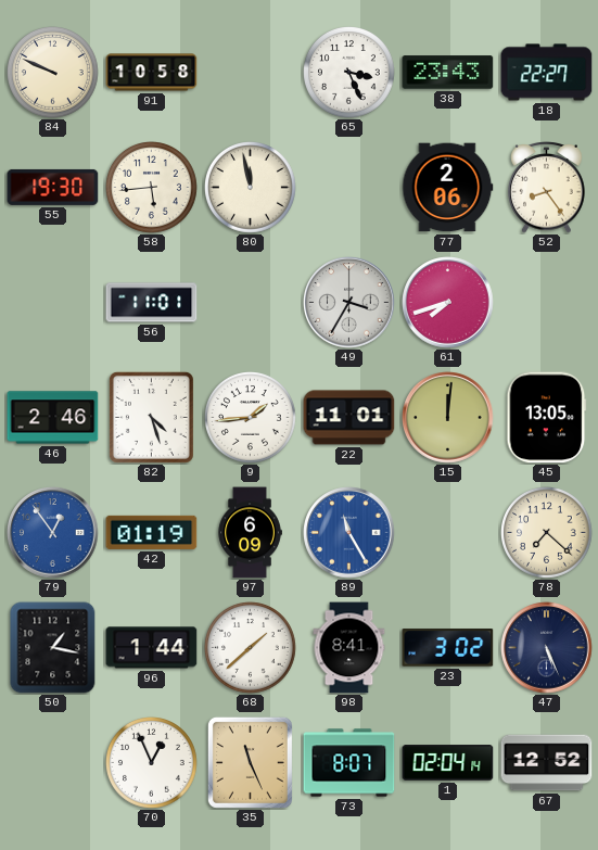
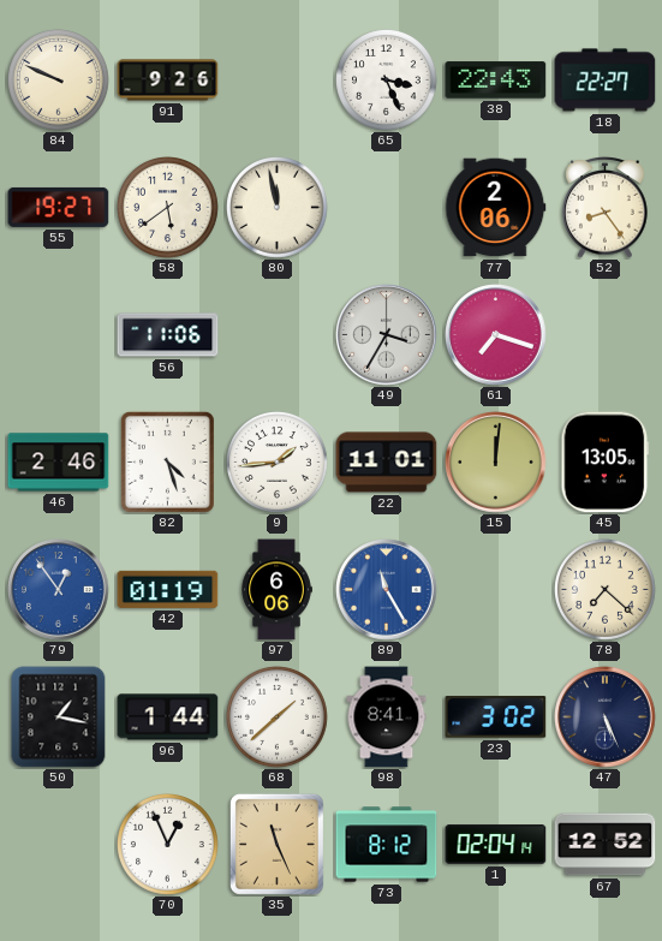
91: 10:58 -> 9:26
38: 23:43 -> 22:43
55: 19:30 -> 19:27
58: 5:44 -> 5:39
56: 11:01 -> 11:06
61: 7:42 -> 7:18
97: 6:09 -> 6:06
73: 8:07 -> 8:12
